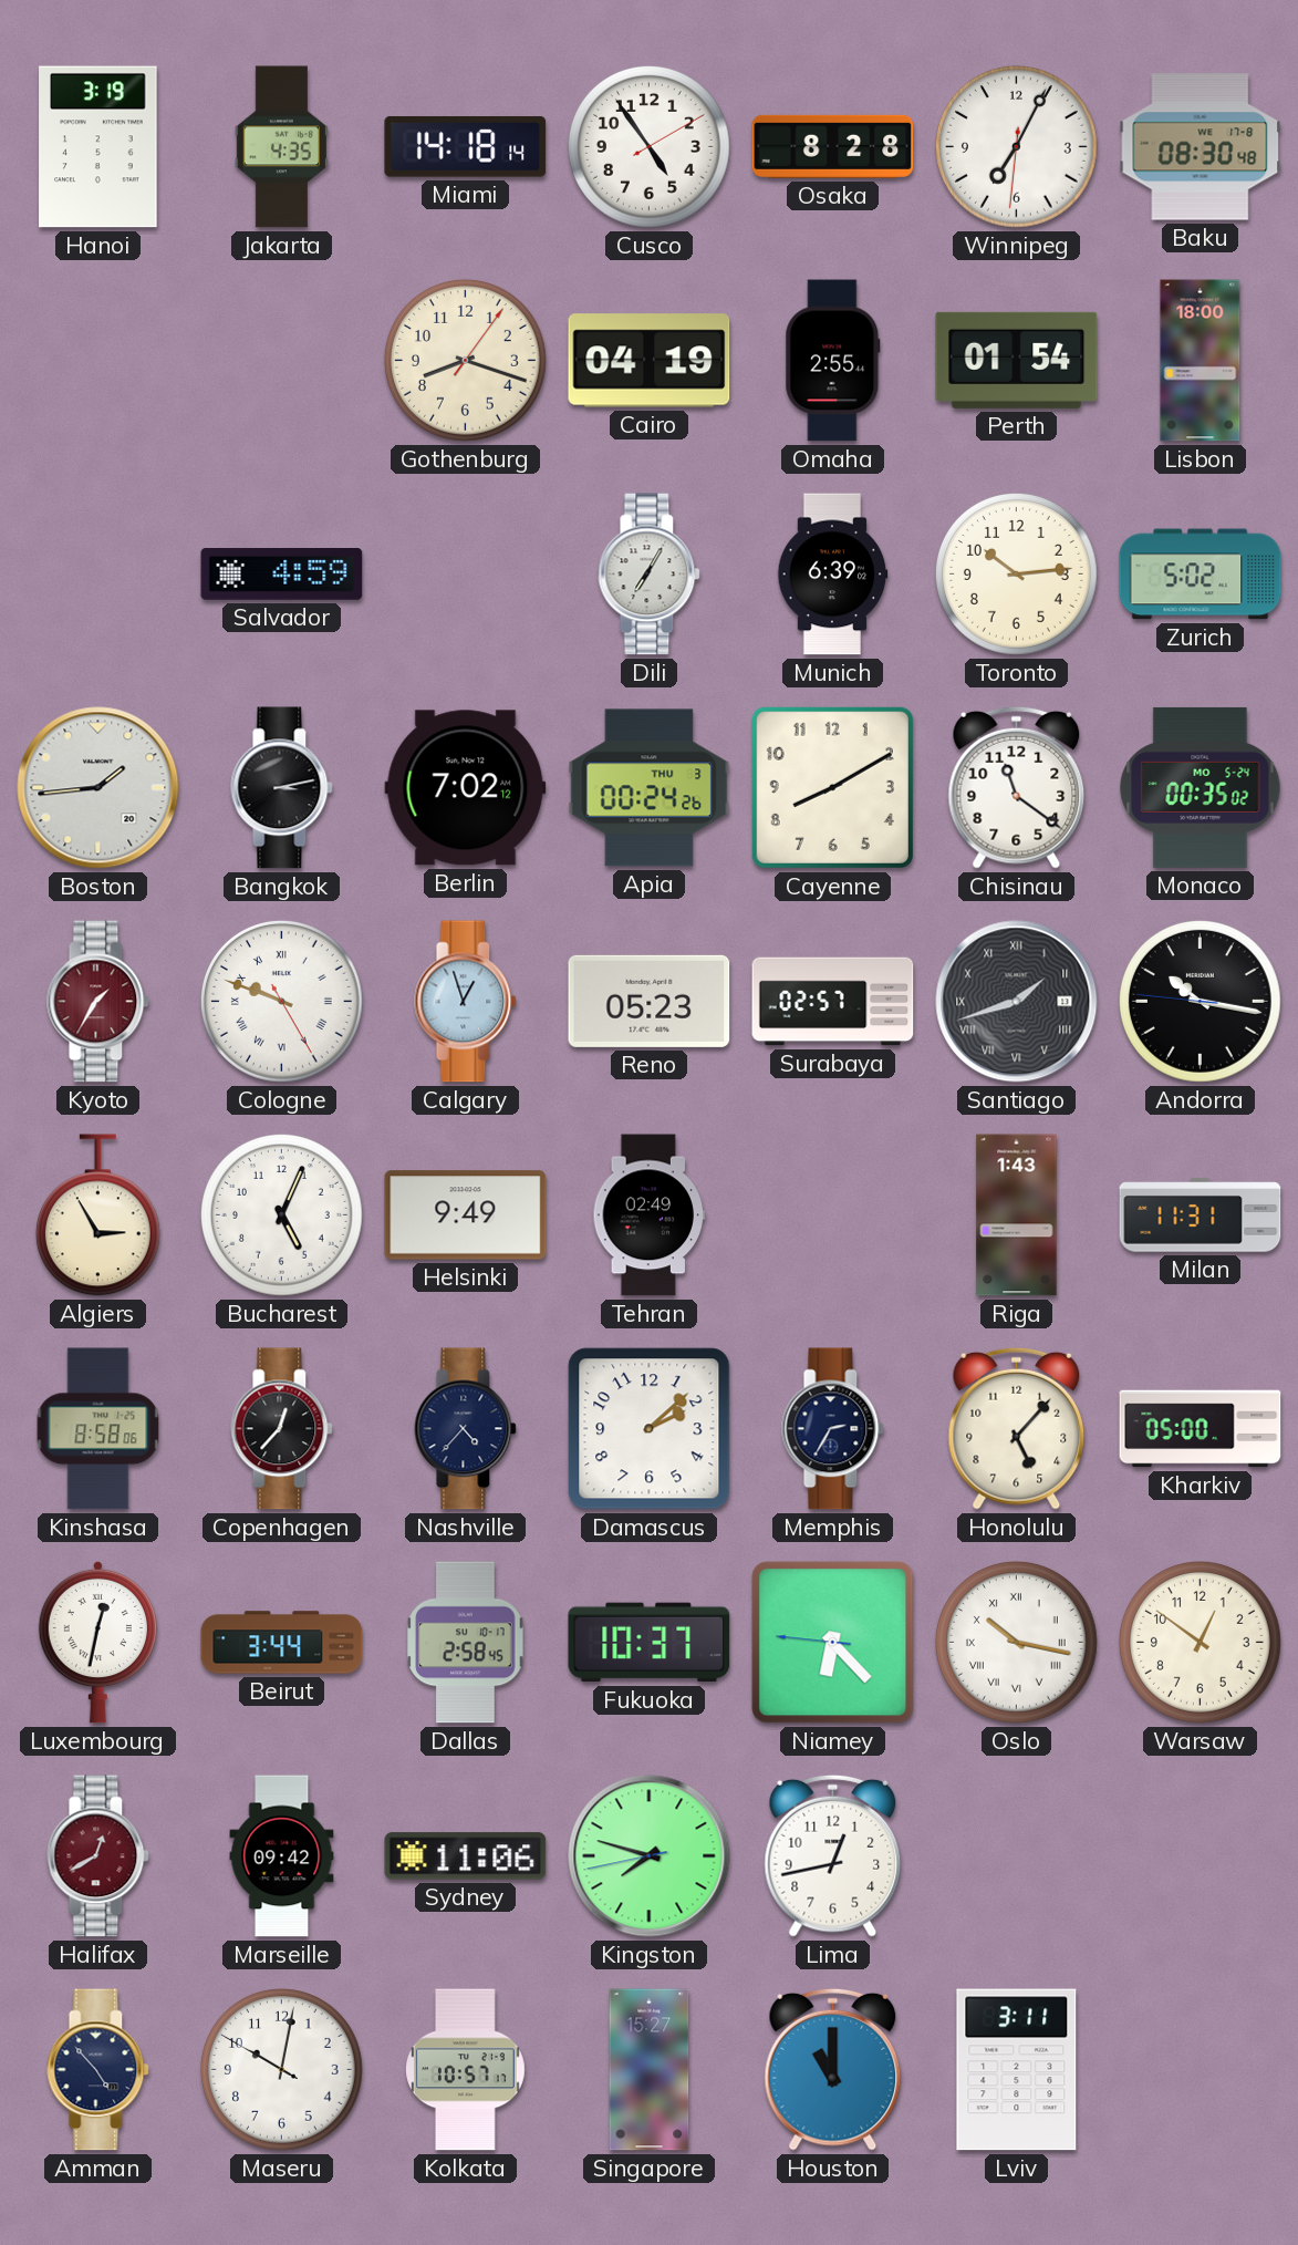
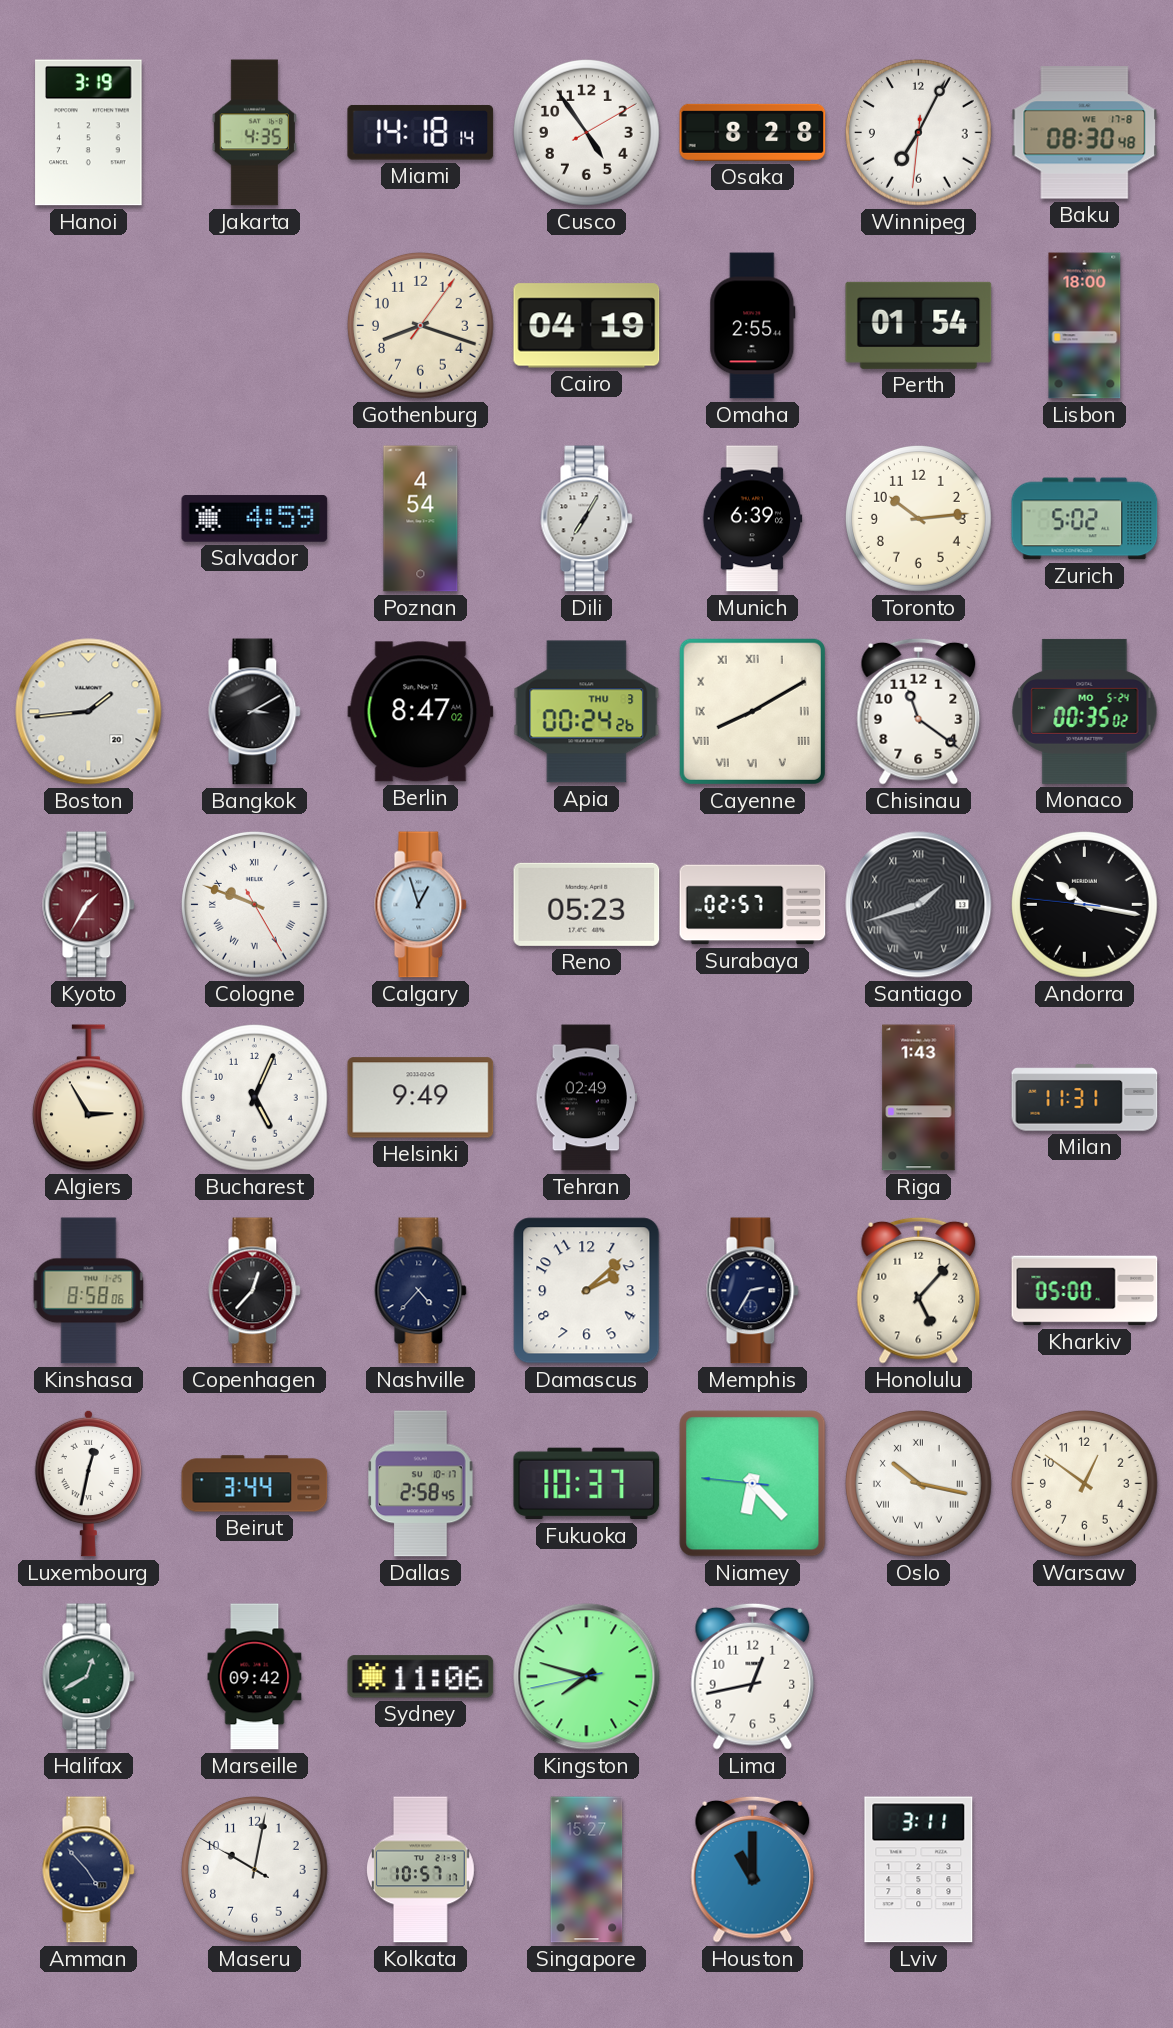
Poznan: none -> 4:54
Bangkok: 3:13 -> 3:10
Berlin: 7:02 -> 8:47
Cayenne numerals: Arabic -> Roman
Halifax dial: burgundy -> green
